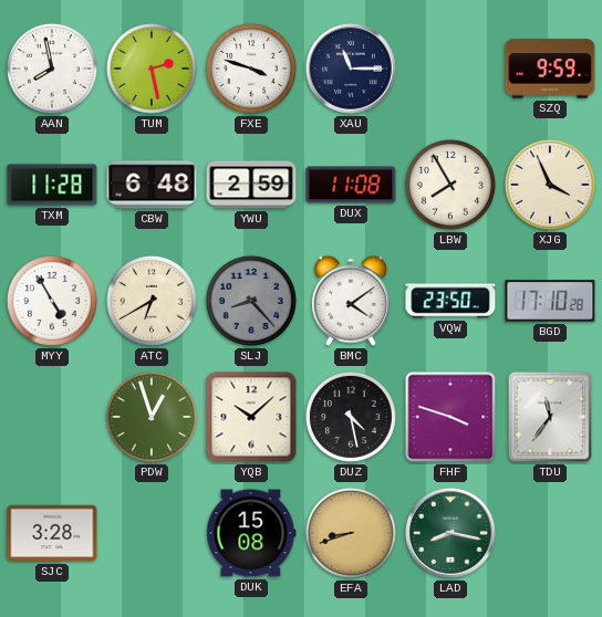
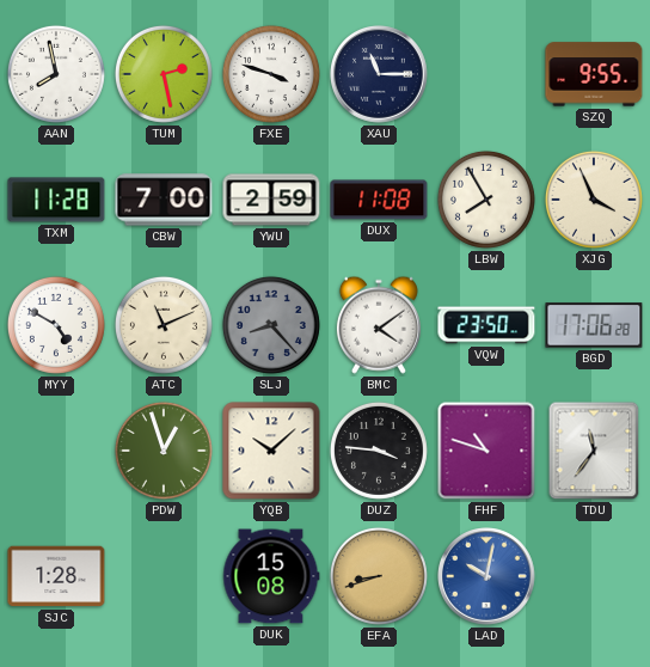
SZQ: 9:59 -> 9:55
CBW: 6:48 -> 7:00
MYY: 4:55 -> 4:50
ATC: 6:40 -> 11:11
BGD: 17:10 -> 17:06
DUZ: 4:28 -> 3:46
FHF: 3:48 -> 10:48
SJC: 3:28 -> 1:28
LAD: 8:17 -> 10:02
LAD dial: green -> blue
